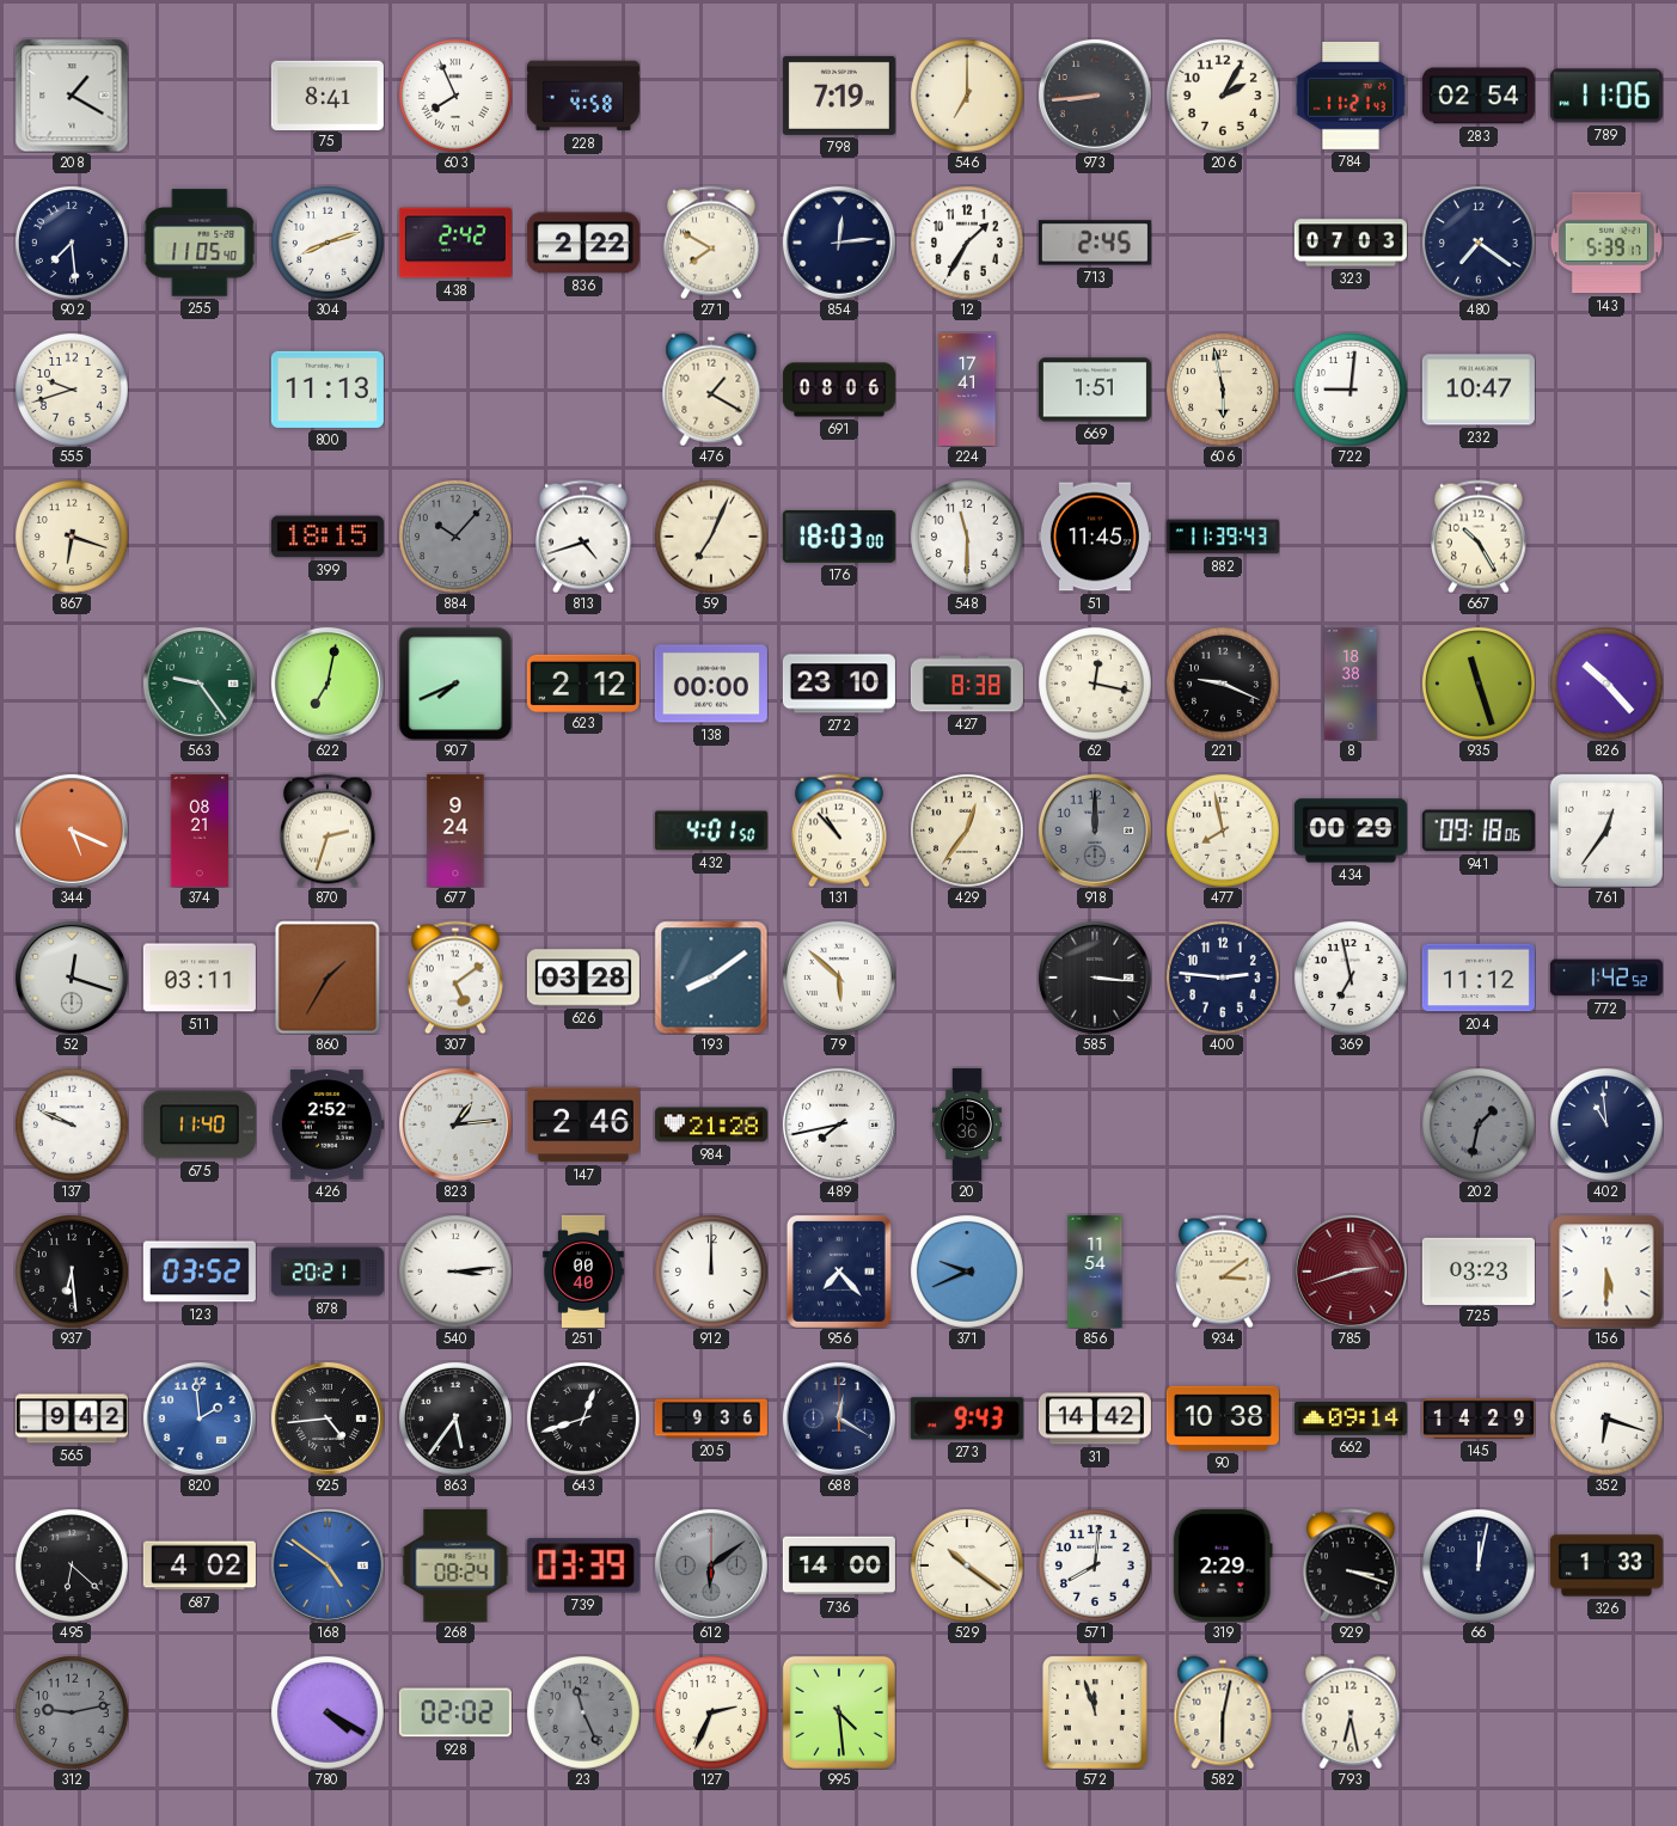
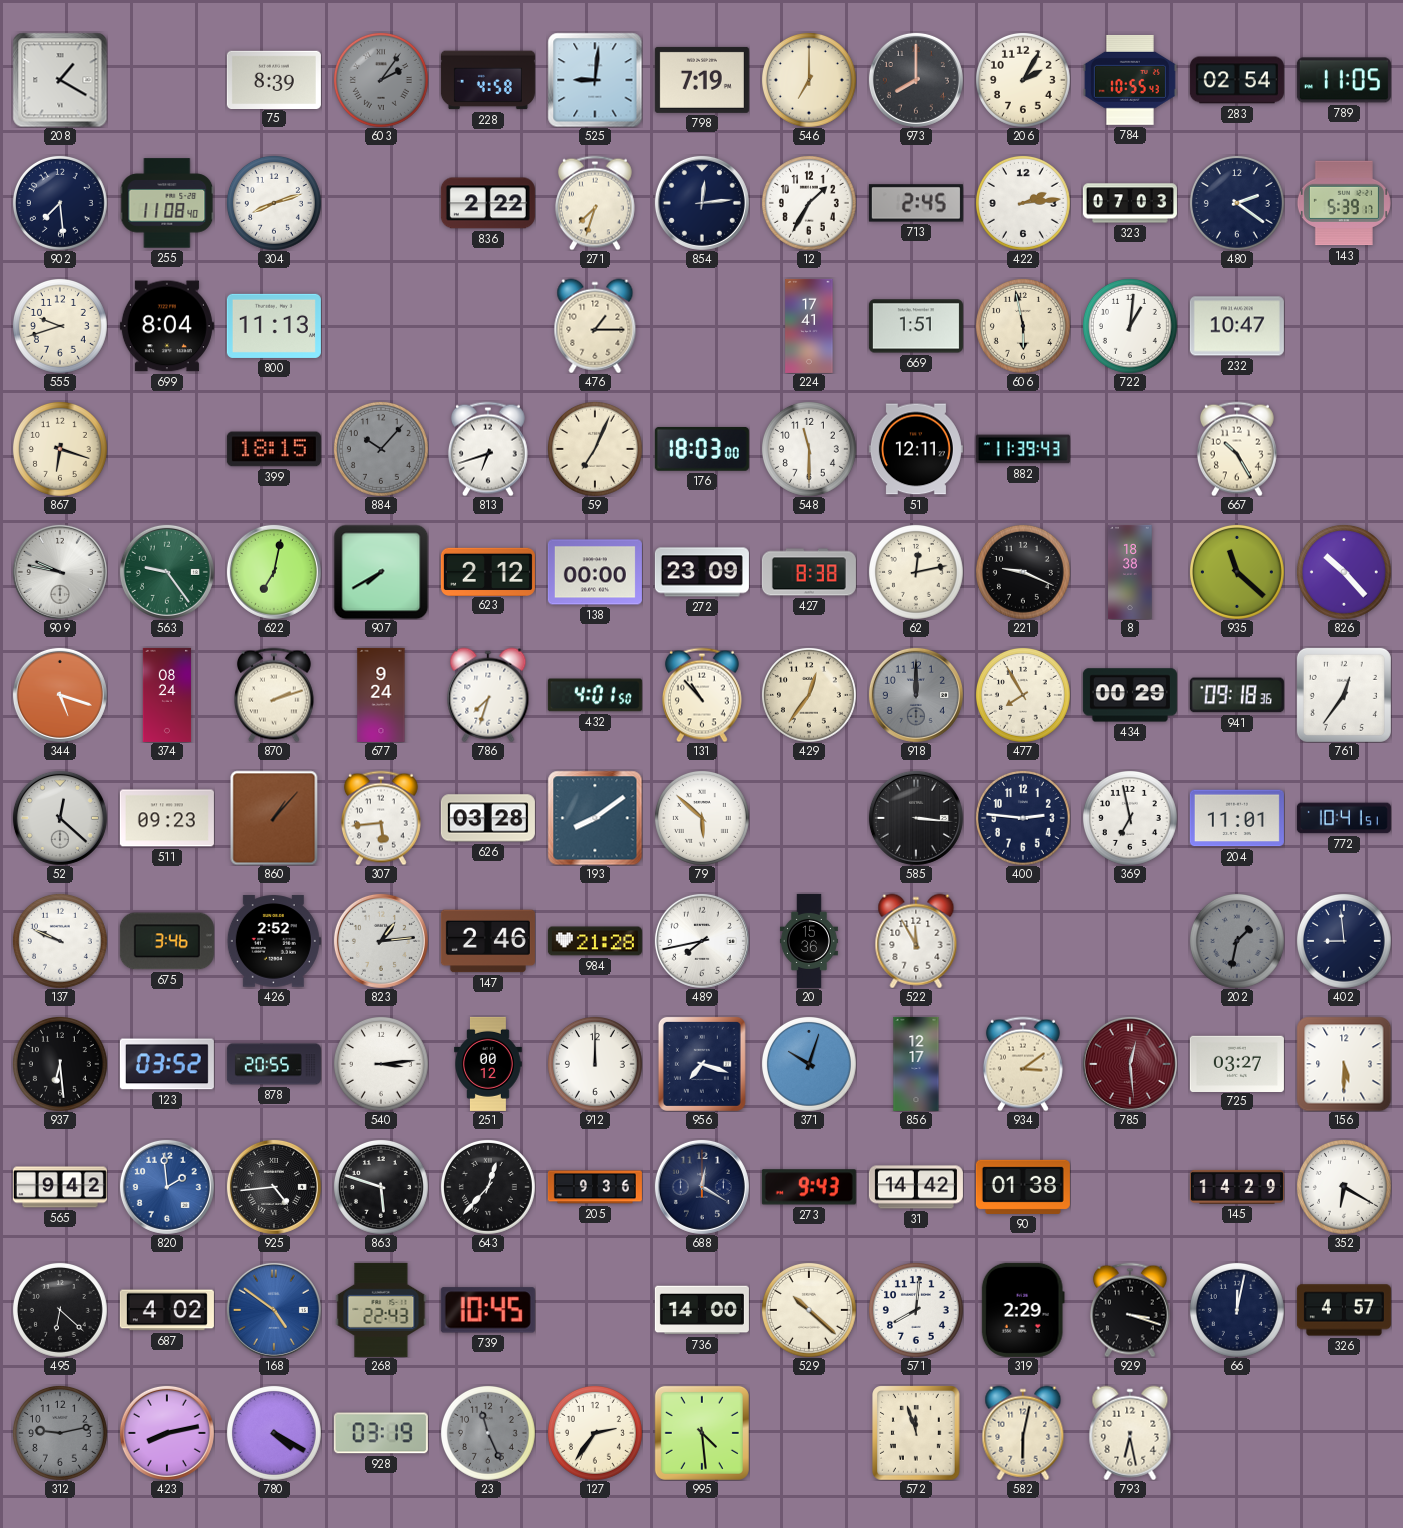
75: 8:41 -> 8:39
603: 7:56 -> 2:06
603 dial: white -> grey
525: none -> 9:01
973: 8:44 -> 8:00
784: 11:21 -> 10:55
789: 11:06 -> 11:05
255: 11:05 -> 11:08
438: 2:42 -> none
271: 7:50 -> 7:33
422: none -> 2:14
480: 7:21 -> 2:21
699: none -> 8:04
476: 1:20 -> 1:15
691: 08:06 -> none
722: 9:01 -> 1:01
813: 4:42 -> 6:42
51: 11:45 -> 12:11
909: none -> 9:47
907: 7:41 -> 7:40
272: 23:10 -> 23:09
62: 12:17 -> 12:13
935: 11:27 -> 11:22
344: 5:19 -> 5:18
374: 08:21 -> 08:24
870: 2:33 -> 2:12
786: none -> 7:33
477: 7:58 -> 7:55
941: 09:18:06 -> 09:18:36
52: 12:18 -> 12:22
511: 03:11 -> 09:23
860: 1:35 -> 1:07
307: 5:09 -> 5:44
204: 11:12 -> 11:01
772: 1:42 -> 10:41
675: 11:40 -> 3:46
522: none -> 11:55
402: 10:59 -> 8:59
878: 20:21 -> 20:55
251: 00:40 -> 00:12
956: 7:23 -> 7:18
371: 9:41 -> 10:03
856: 11:54 -> 12:17
785: 2:42 -> 12:29
725: 03:23 -> 03:27
863: 5:36 -> 5:48
643: 12:42 -> 12:37
90: 10:38 -> 01:38
662: 09:14 -> none
352: 6:18 -> 6:20
268: 08:24 -> 22:43
739: 03:39 -> 10:45
612: 6:09 -> none
529: 10:21 -> 10:22
326: 1:33 -> 4:57
423: none -> 8:13
928: 02:02 -> 03:19
127: 2:34 -> 2:36
